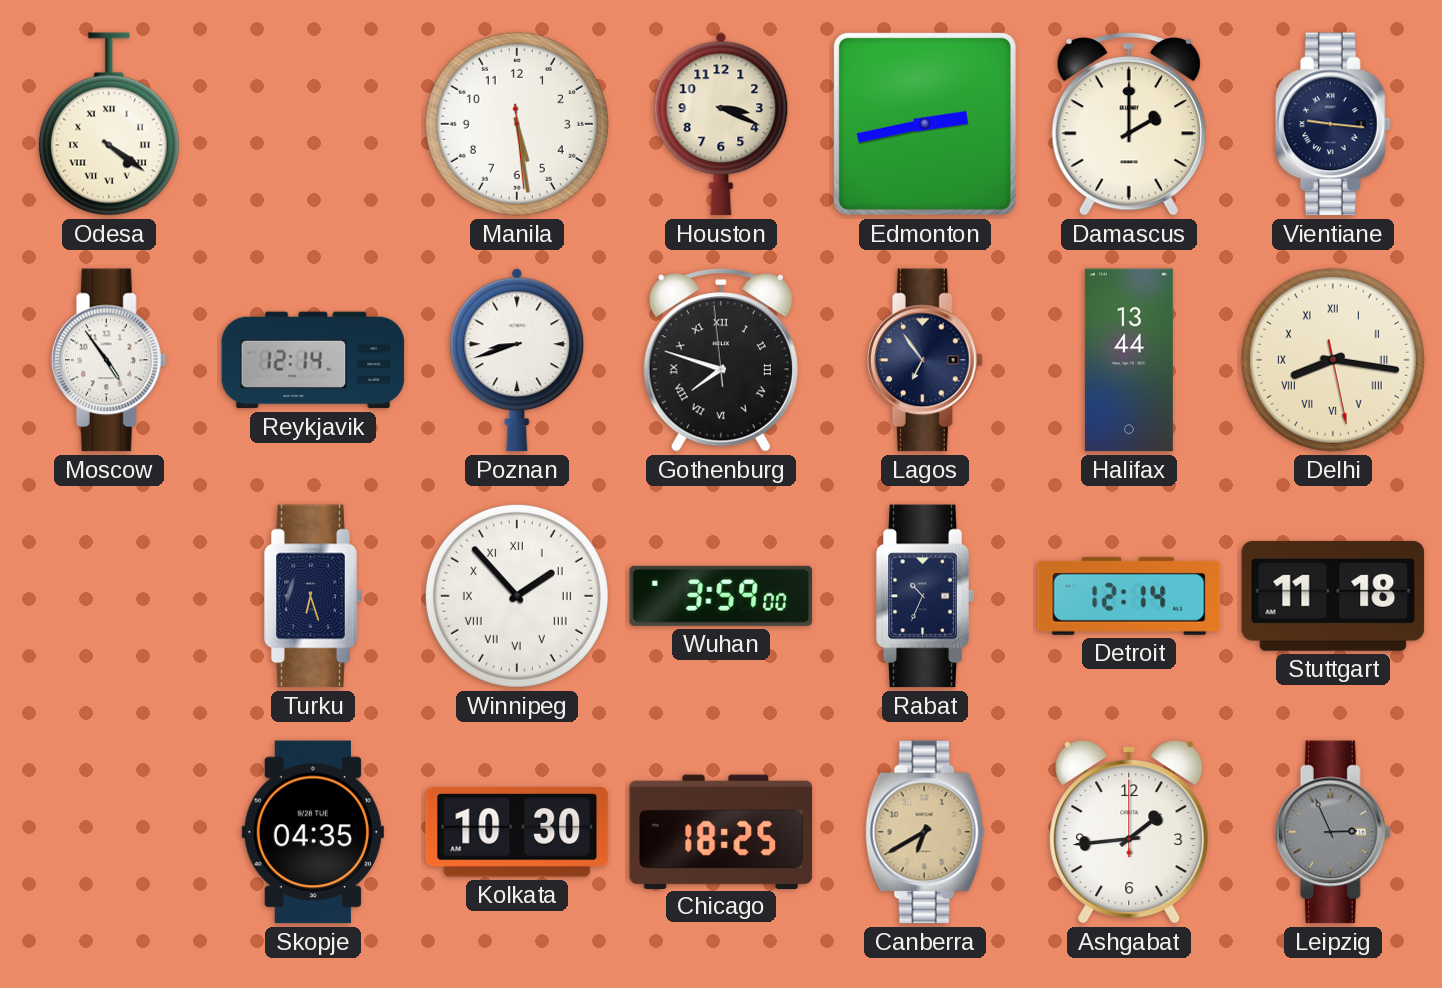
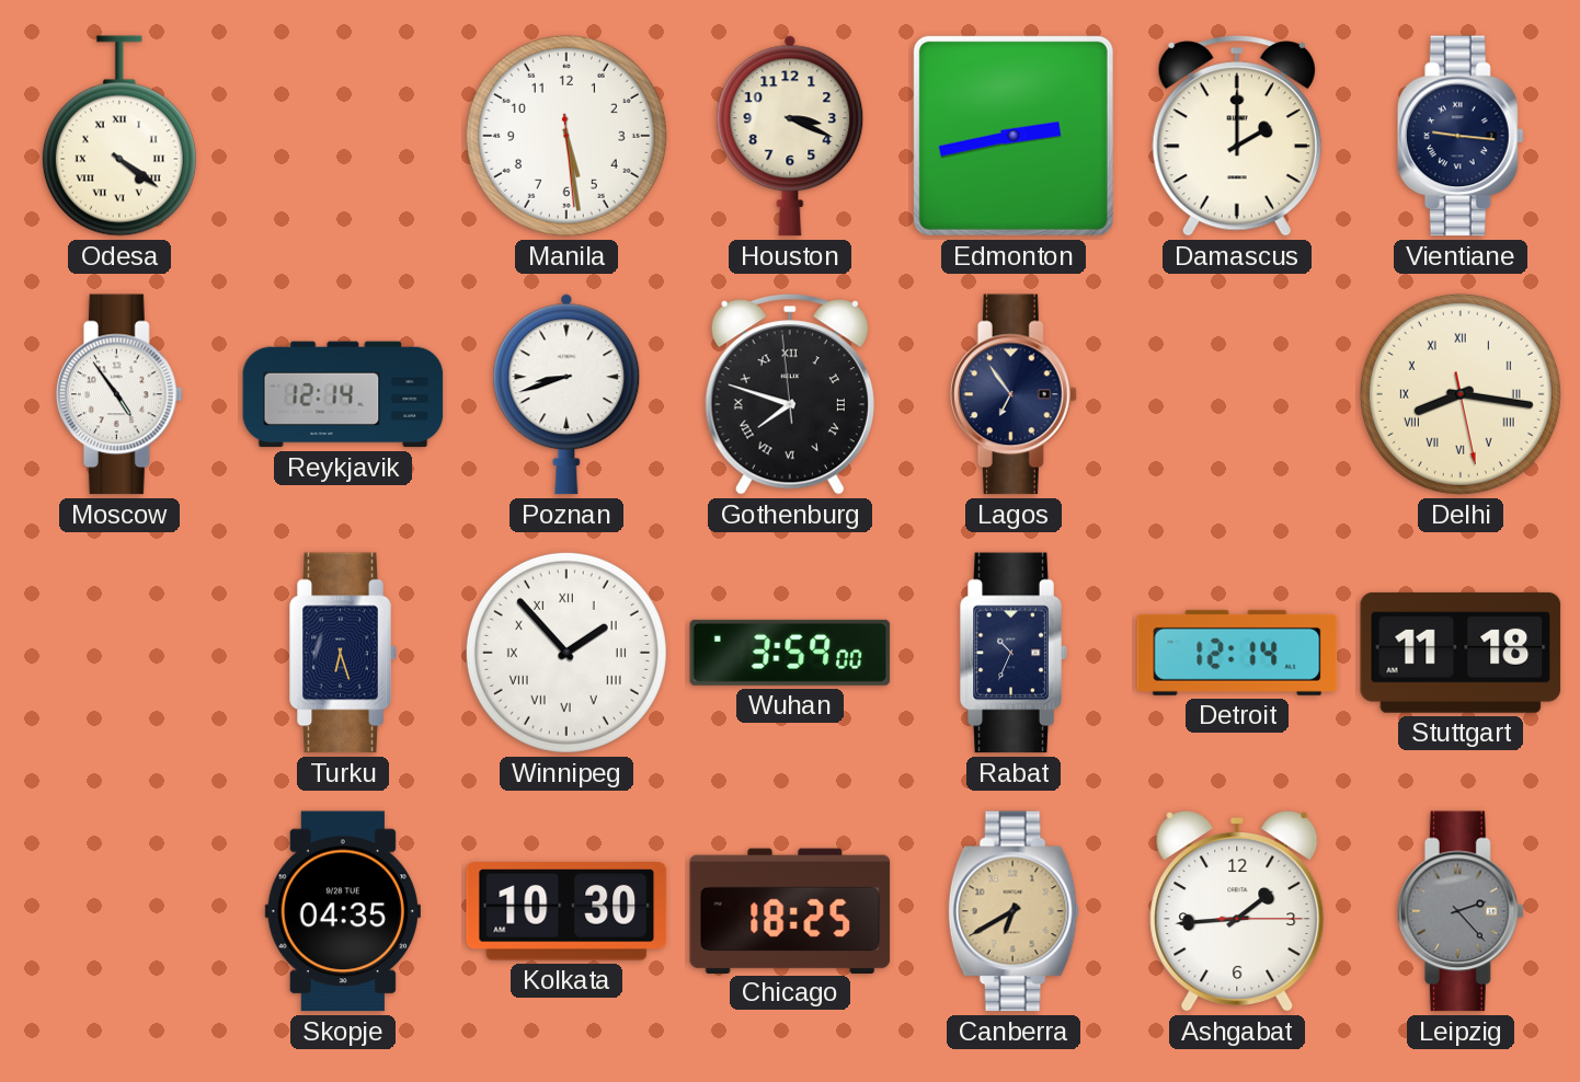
Halifax: 13:44 -> none
Ashgabat: 1:44:00 -> 1:44:15
Leipzig: 2:56 -> 2:23
